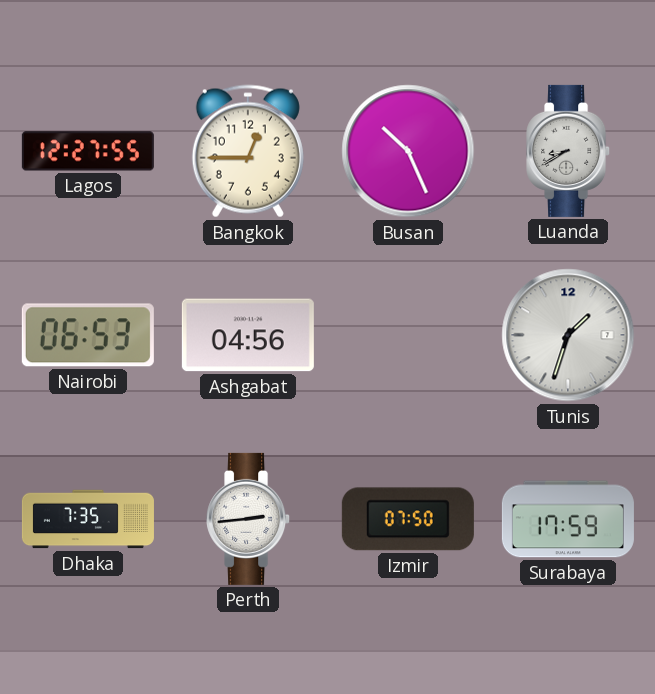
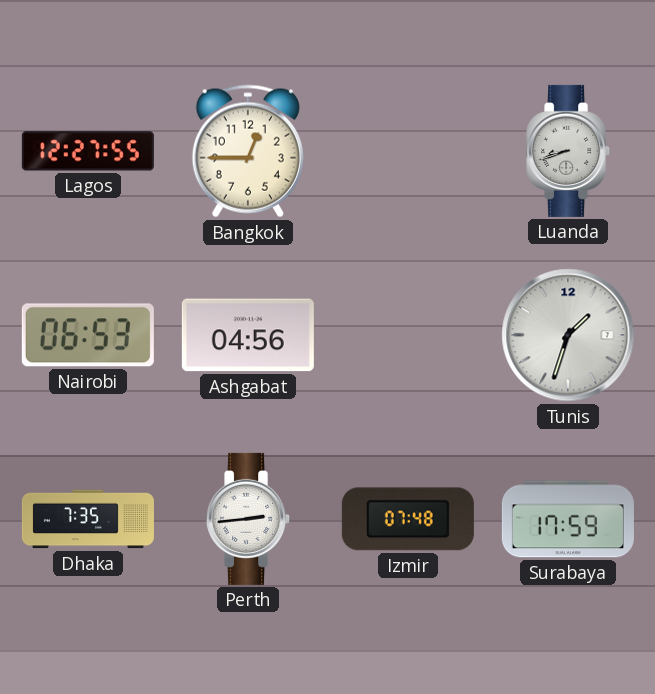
Busan: 10:26 -> none
Luanda: 8:40 -> 8:42
Izmir: 07:50 -> 07:48
